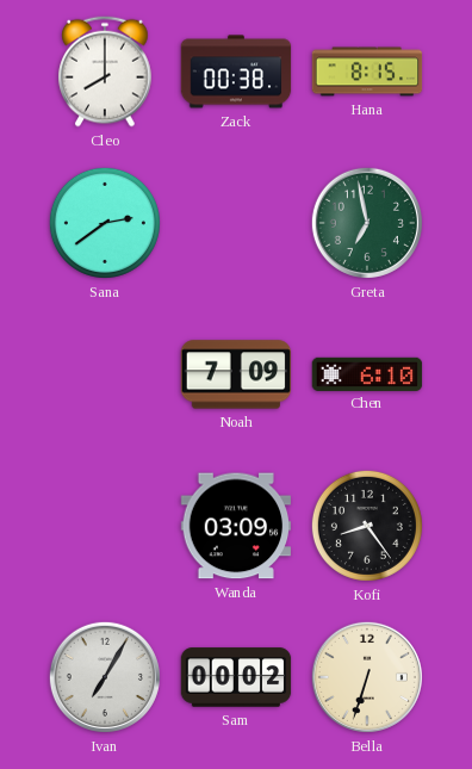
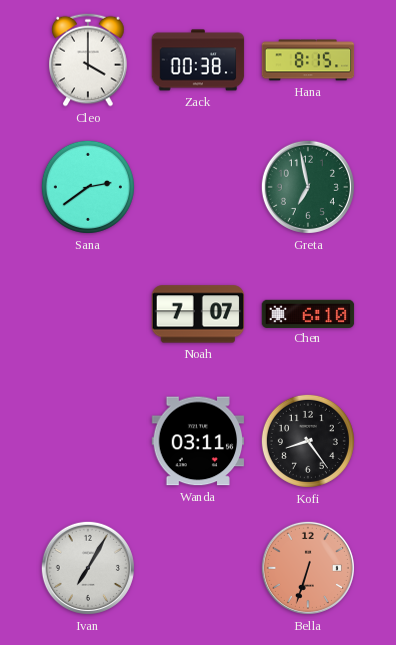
Cleo: 8:00 -> 4:00
Noah: 7:09 -> 7:07
Wanda: 03:09 -> 03:11
Sam: 00:02 -> none
Bella dial: cream -> salmon
